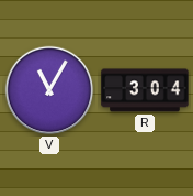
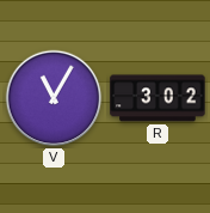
R: 3:04 -> 3:02
